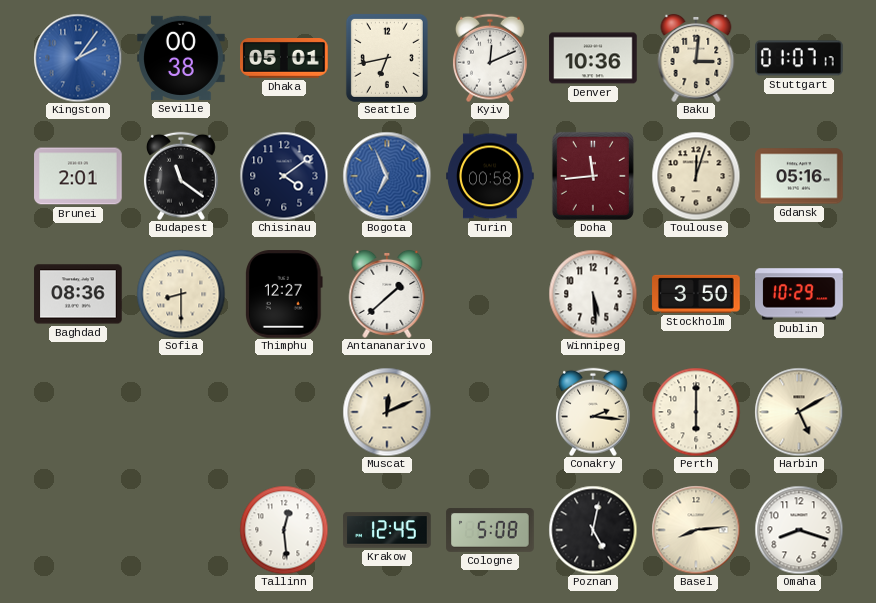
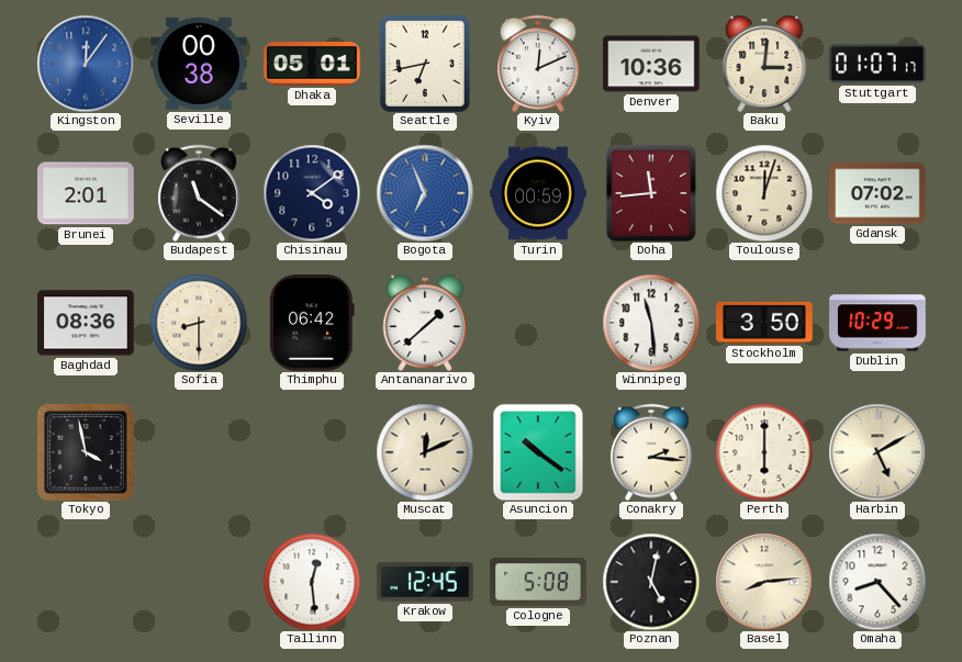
Kingston: 2:06 -> 12:06
Turin: 00:58 -> 00:59
Gdansk: 05:16 -> 07:02
Thimphu: 12:27 -> 06:42
Winnipeg: 5:29 -> 11:29
Tokyo: none -> 3:58
Asuncion: none -> 10:21
Omaha: 8:18 -> 8:23
